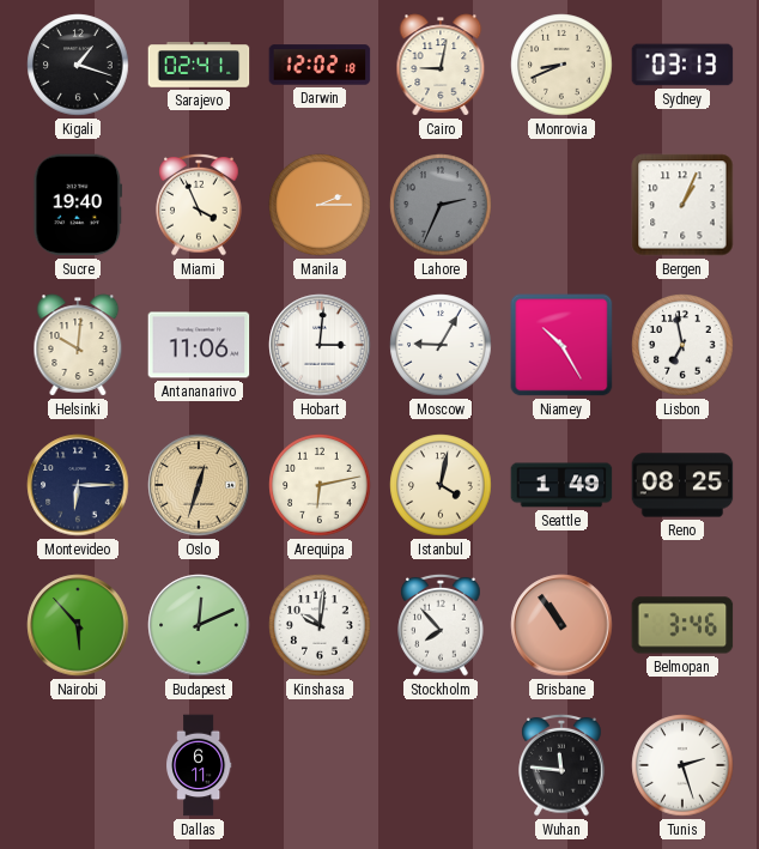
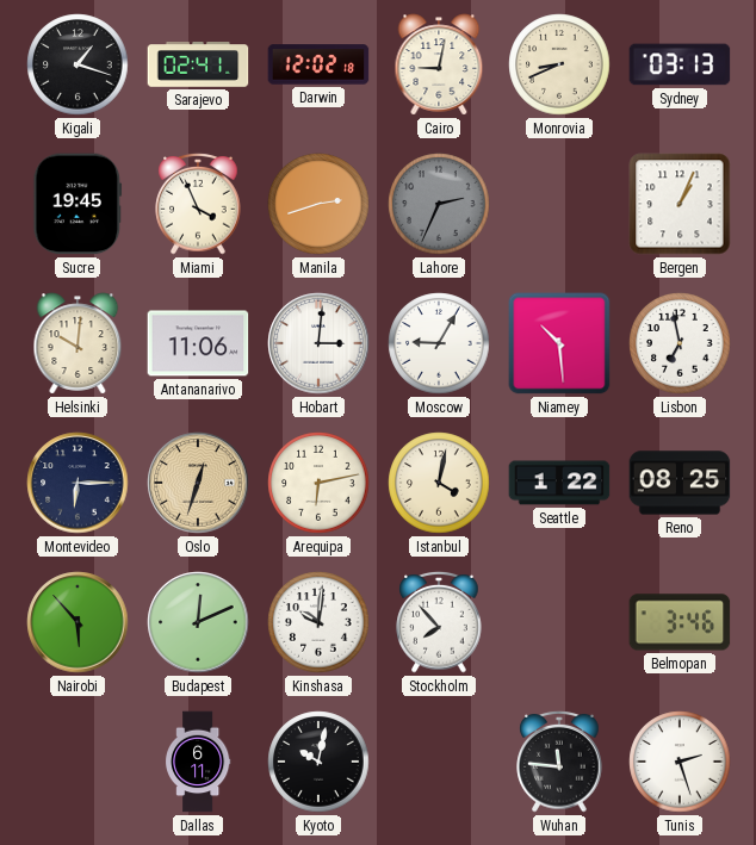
Sucre: 19:40 -> 19:45
Manila: 2:15 -> 2:42
Niamey: 10:25 -> 10:29
Seattle: 1:49 -> 1:22
Brisbane: 10:54 -> none
Kyoto: none -> 10:02
